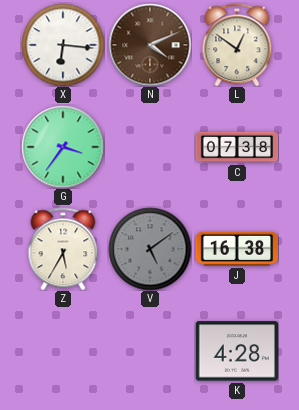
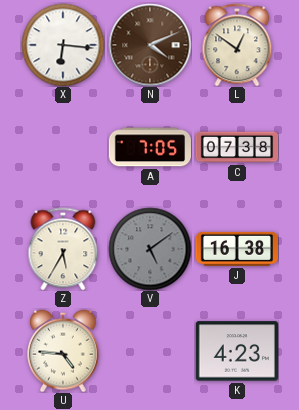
G: 3:36 -> none
A: none -> 7:05
U: none -> 4:46
K: 4:28 -> 4:23
